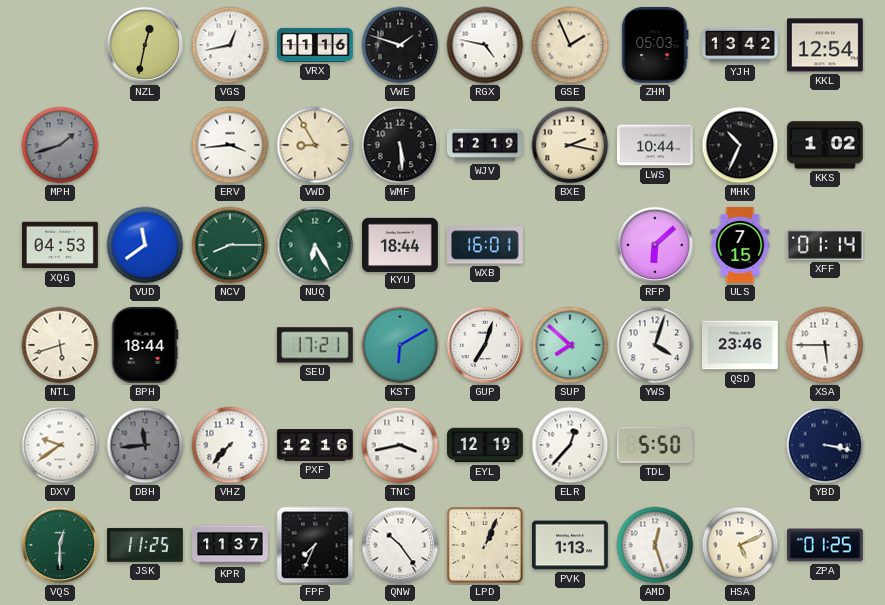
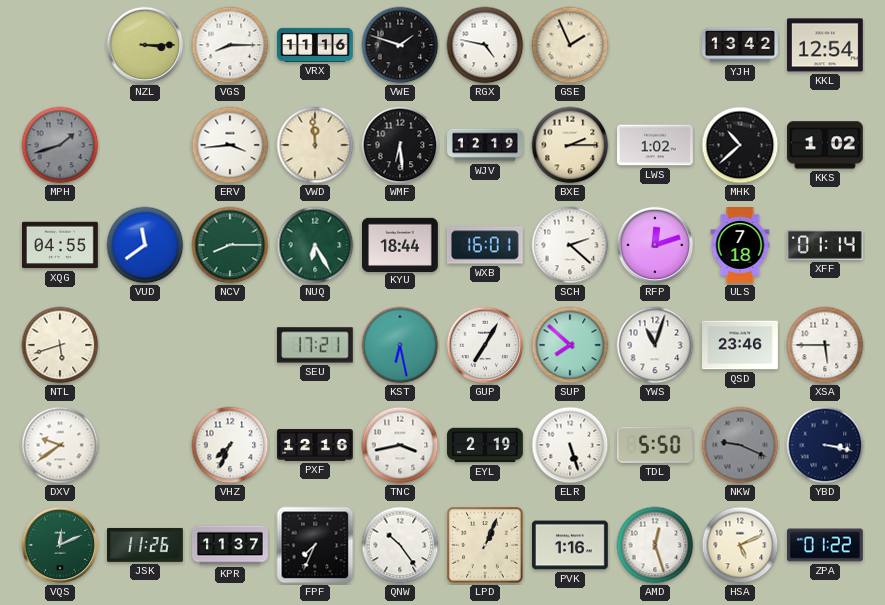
NZL: 12:32 -> 3:15
VGS: 12:43 -> 8:15
ZHM: 05:03 -> none
VWD: 8:55 -> 11:59
WMF: 5:29 -> 6:29
BXE: 2:17 -> 2:15
LWS: 10:44 -> 1:02
MHK: 10:34 -> 10:38
XQG: 04:53 -> 04:55
SCH: none -> 2:22
RFP: 6:08 -> 12:12
ULS: 7:15 -> 7:18
BPH: 18:44 -> none
KST: 6:10 -> 6:28
GUP: 7:03 -> 7:05
YWS: 4:03 -> 11:03
DBH: 11:44 -> none
VHZ: 7:37 -> 7:34
EYL: 12:19 -> 2:19
ELR: 12:37 -> 5:27
NKW: none -> 9:19
VQS: 12:30 -> 12:11
JSK: 11:25 -> 11:26
PVK: 1:13 -> 1:16
ZPA: 01:25 -> 01:22
